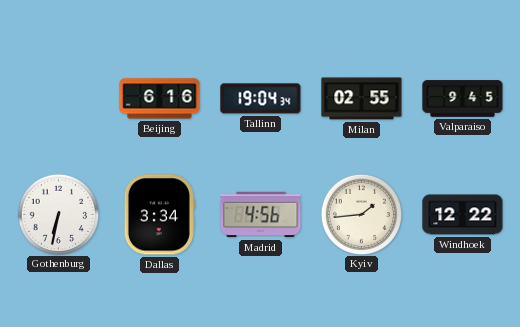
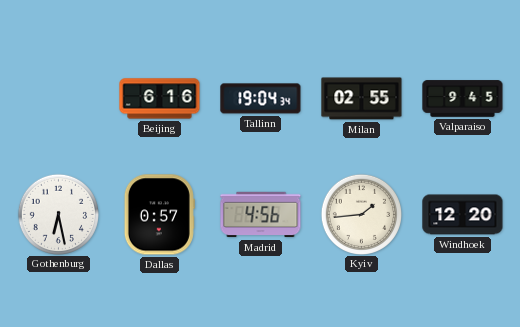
Gothenburg: 6:32 -> 6:28
Dallas: 3:34 -> 0:57
Windhoek: 12:22 -> 12:20
